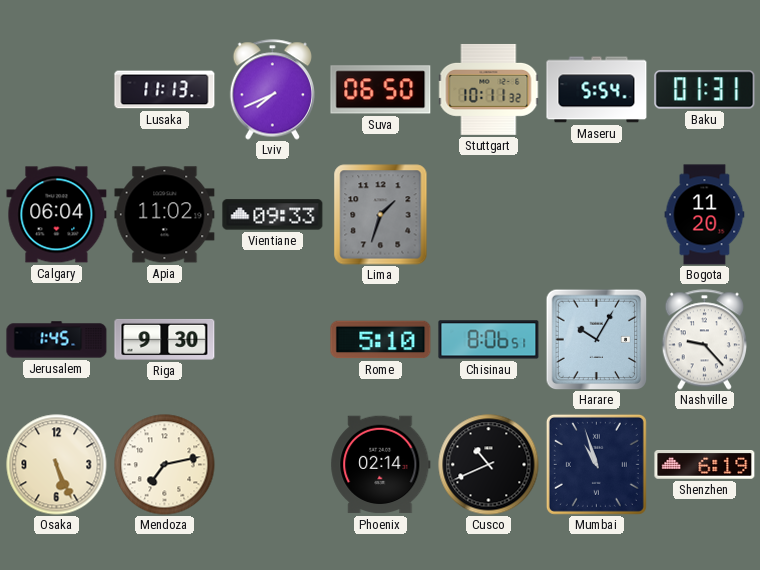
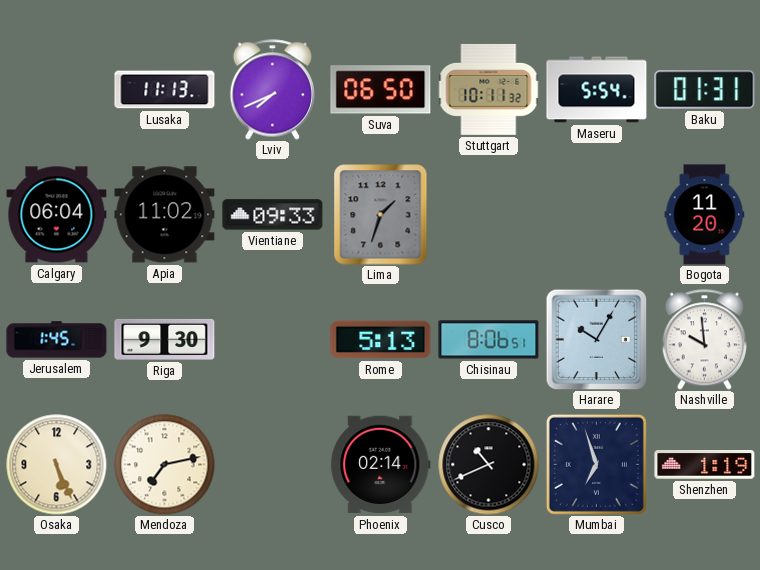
Rome: 5:10 -> 5:13
Nashville: 9:23 -> 9:59
Mumbai: 10:57 -> 6:57
Shenzhen: 6:19 -> 1:19
